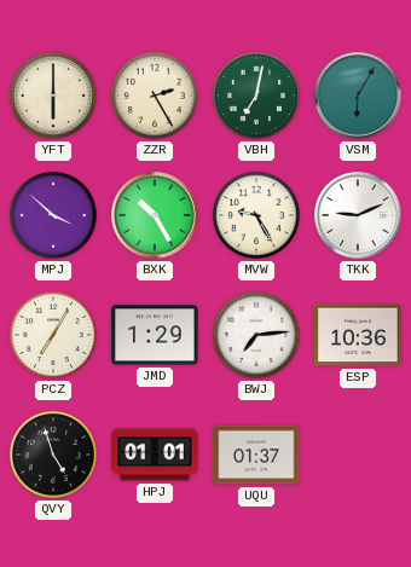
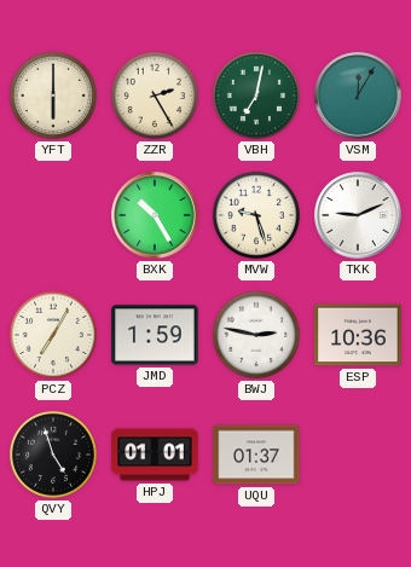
VSM: 6:05 -> 12:05
MPJ: 3:52 -> none
MVW: 9:25 -> 9:27
JMD: 1:29 -> 1:59
BWJ: 7:14 -> 2:47
